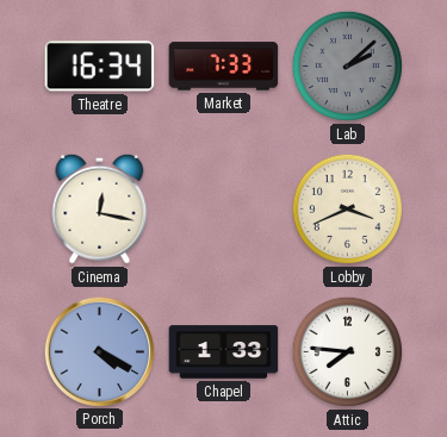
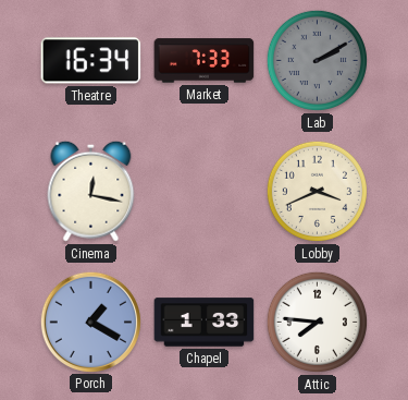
Lab: 2:08 -> 2:10
Porch: 4:20 -> 1:20
